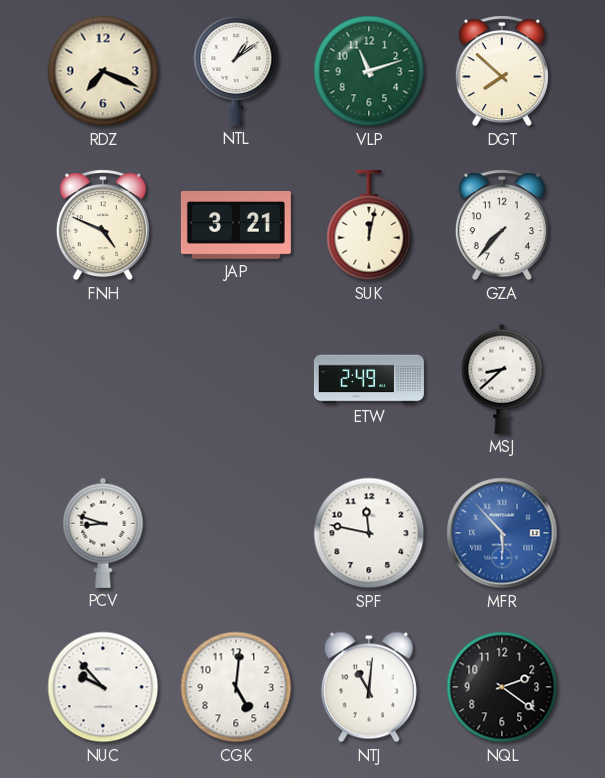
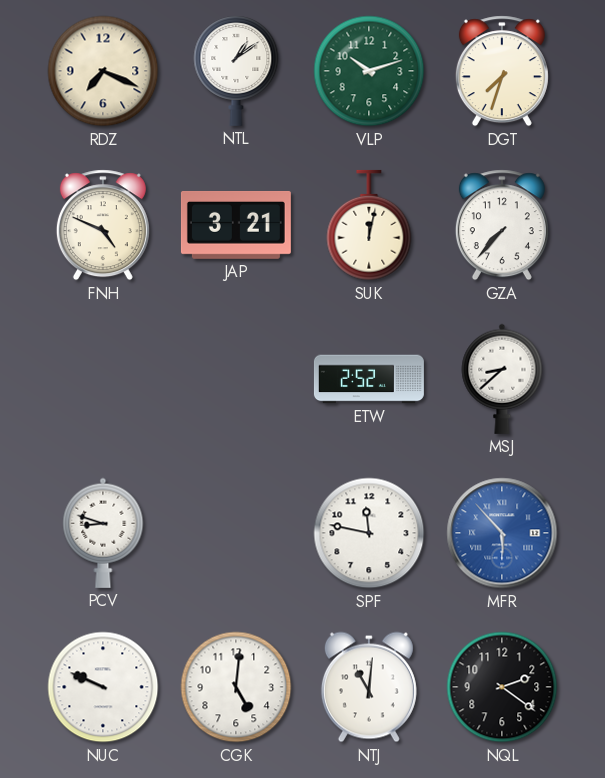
VLP: 11:12 -> 10:12
DGT: 7:52 -> 7:33
ETW: 2:49 -> 2:52
NUC: 9:53 -> 9:49
